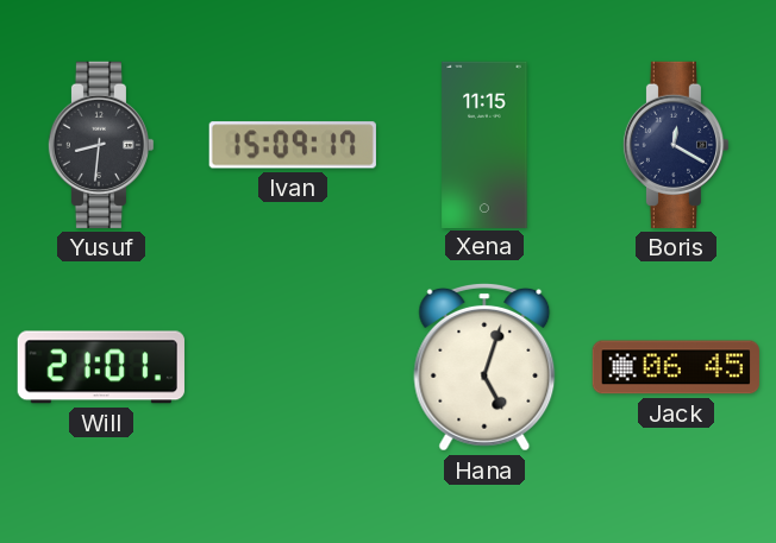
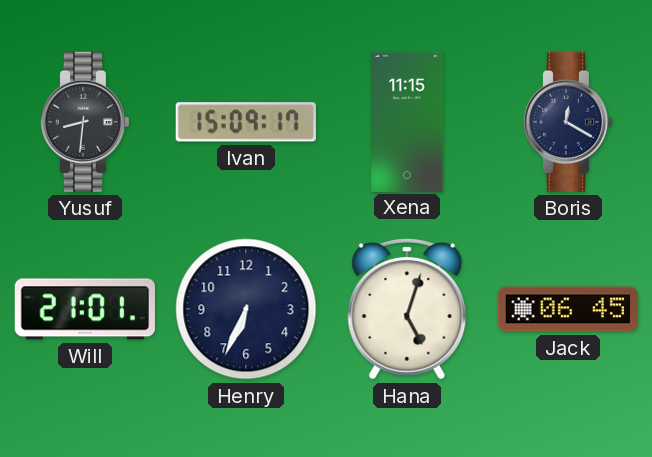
Henry: none -> 6:34
